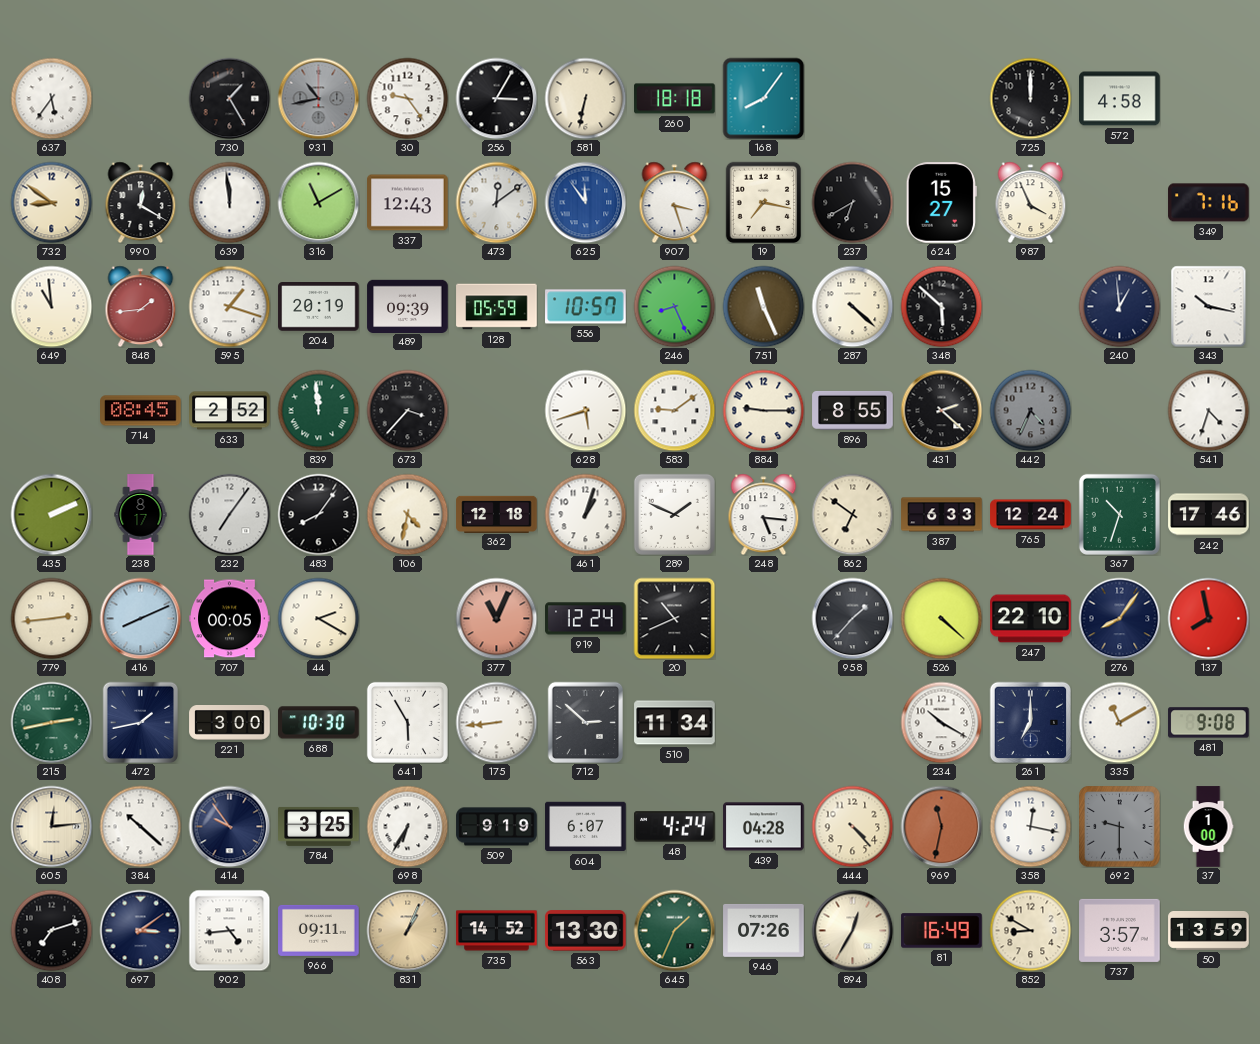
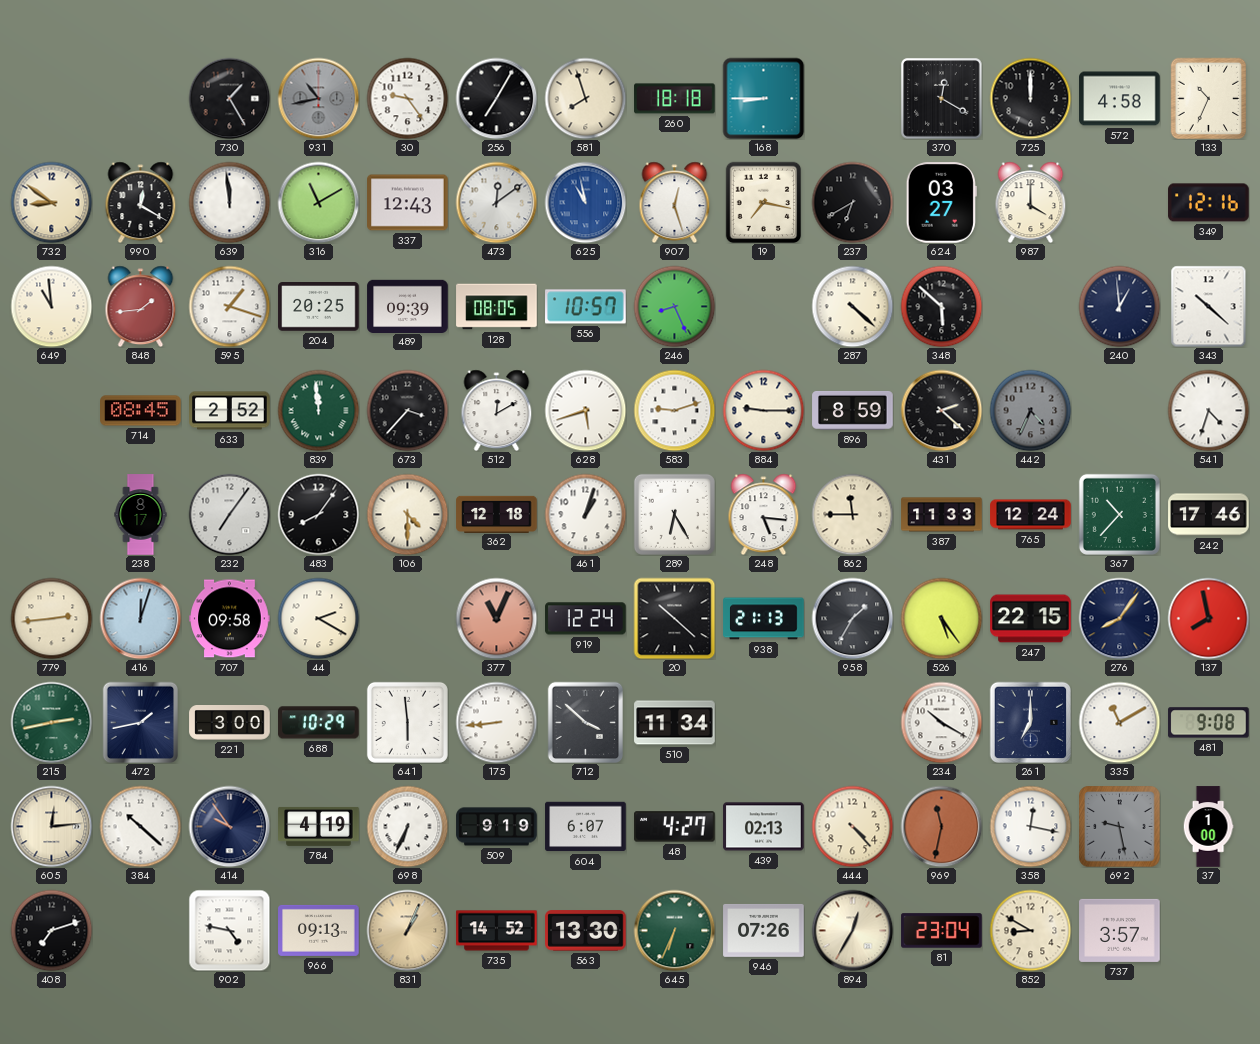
637: 5:36 -> none
256: 3:05 -> 7:05
581: 6:32 -> 7:57
168: 8:06 -> 8:45
370: none -> 12:20
133: none -> 10:34
625: 11:54 -> 10:58
907: 3:27 -> 12:27
624: 15:27 -> 03:27
987: 3:56 -> 4:00
349: 7:16 -> 12:16
204: 20:19 -> 20:25
128: 05:59 -> 08:05
751: 11:26 -> none
343: 10:17 -> 10:22
512: none -> 12:10
583: 9:09 -> 9:12
896: 8:55 -> 8:59
435: 2:11 -> none
106: 4:32 -> 4:30
289: 1:49 -> 6:25
862: 6:51 -> 11:45
387: 6:33 -> 11:33
367: 10:33 -> 10:37
416: 8:11 -> 12:03
707: 00:05 -> 09:58
20: 10:41 -> 10:22
938: none -> 21:13
958: 1:37 -> 1:35
526: 4:22 -> 5:24
247: 22:10 -> 22:15
688: 10:30 -> 10:29
641: 5:55 -> 5:59
712: 2:52 -> 3:52
784: 3:25 -> 4:19
698: 6:35 -> 6:34
48: 4:24 -> 4:27
439: 04:28 -> 02:13
692: 9:30 -> 9:28
697: 3:09 -> none
902: 4:44 -> 4:47
966: 09:11 -> 09:13
645: 1:34 -> 6:34
81: 16:49 -> 23:04
50: 13:59 -> none
